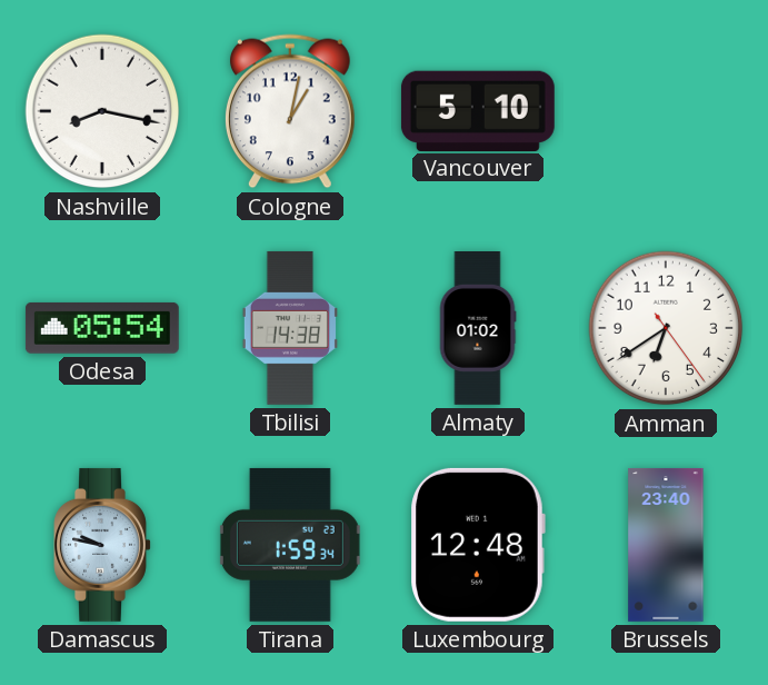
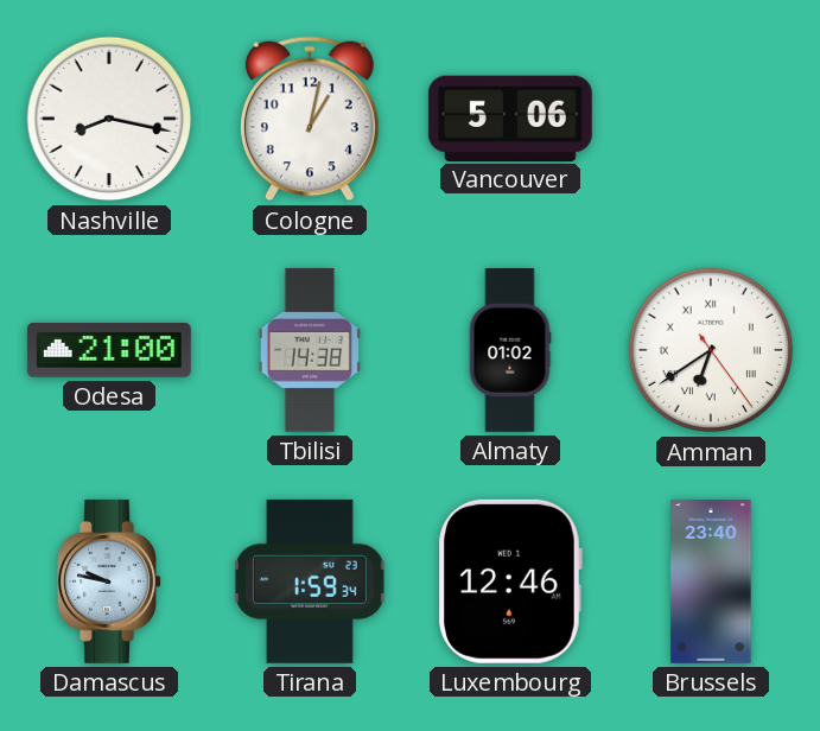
Vancouver: 5:10 -> 5:06
Odesa: 05:54 -> 21:00
Amman numerals: Arabic -> Roman
Luxembourg: 12:48 -> 12:46
